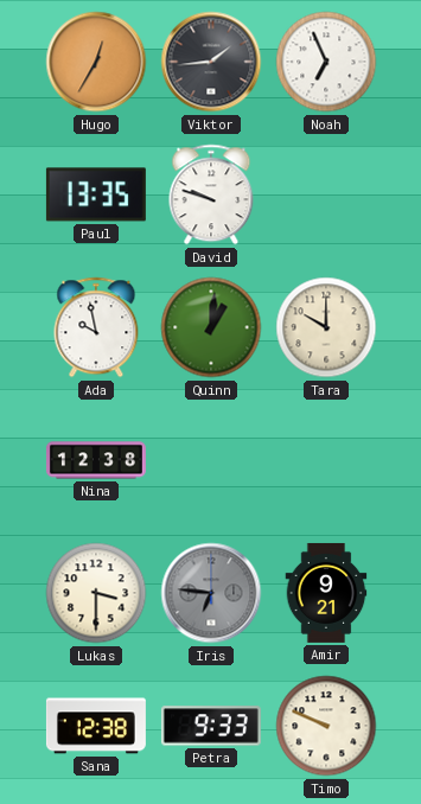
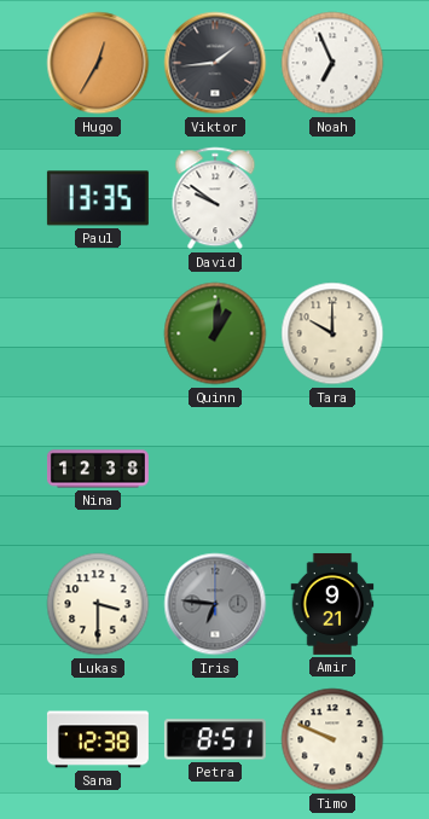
David: 9:48 -> 9:51
Ada: 9:58 -> none
Petra: 9:33 -> 8:51
